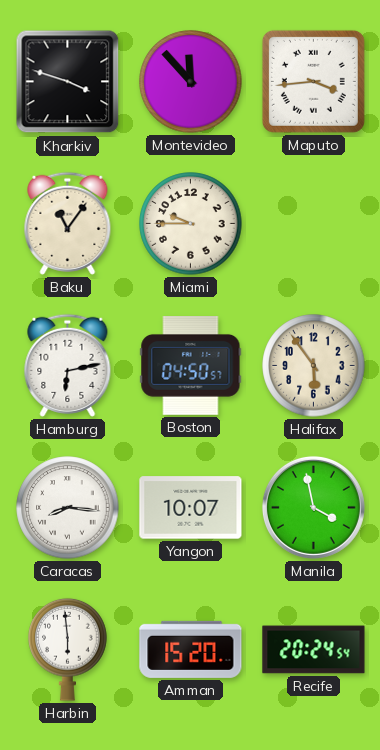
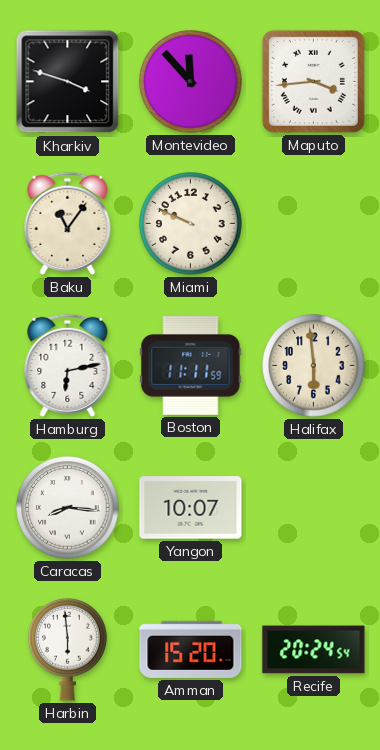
Miami: 9:45 -> 9:49
Boston: 04:50 -> 11:11
Halifax: 5:54 -> 5:59
Manila: 3:58 -> none
